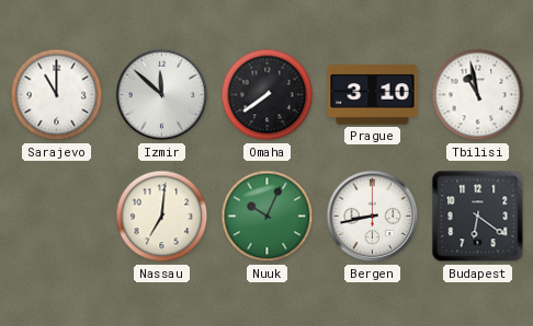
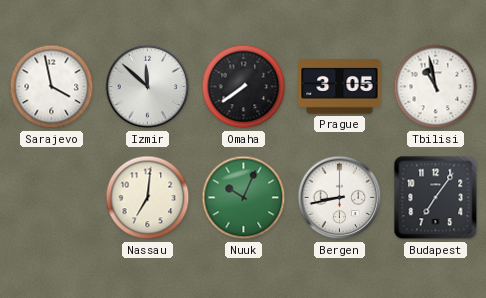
Sarajevo: 11:00 -> 3:58
Prague: 3:10 -> 3:05
Budapest: 6:21 -> 7:06
